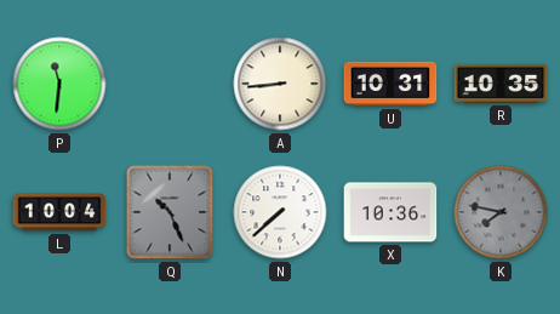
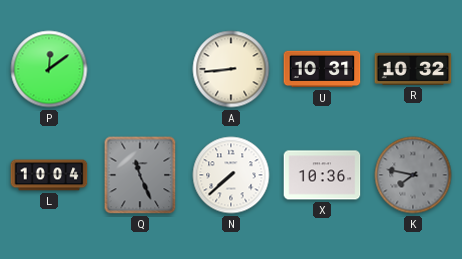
P: 11:31 -> 12:09
R: 10:35 -> 10:32
Q: 10:26 -> 11:26
